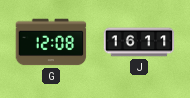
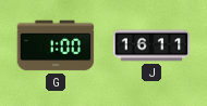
G: 12:08 -> 1:00
